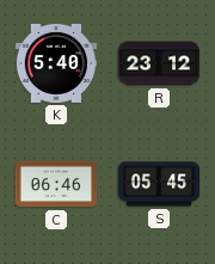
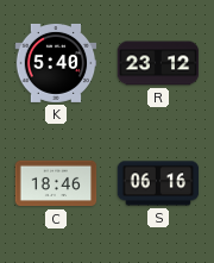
C: 06:46 -> 18:46
S: 05:45 -> 06:16
